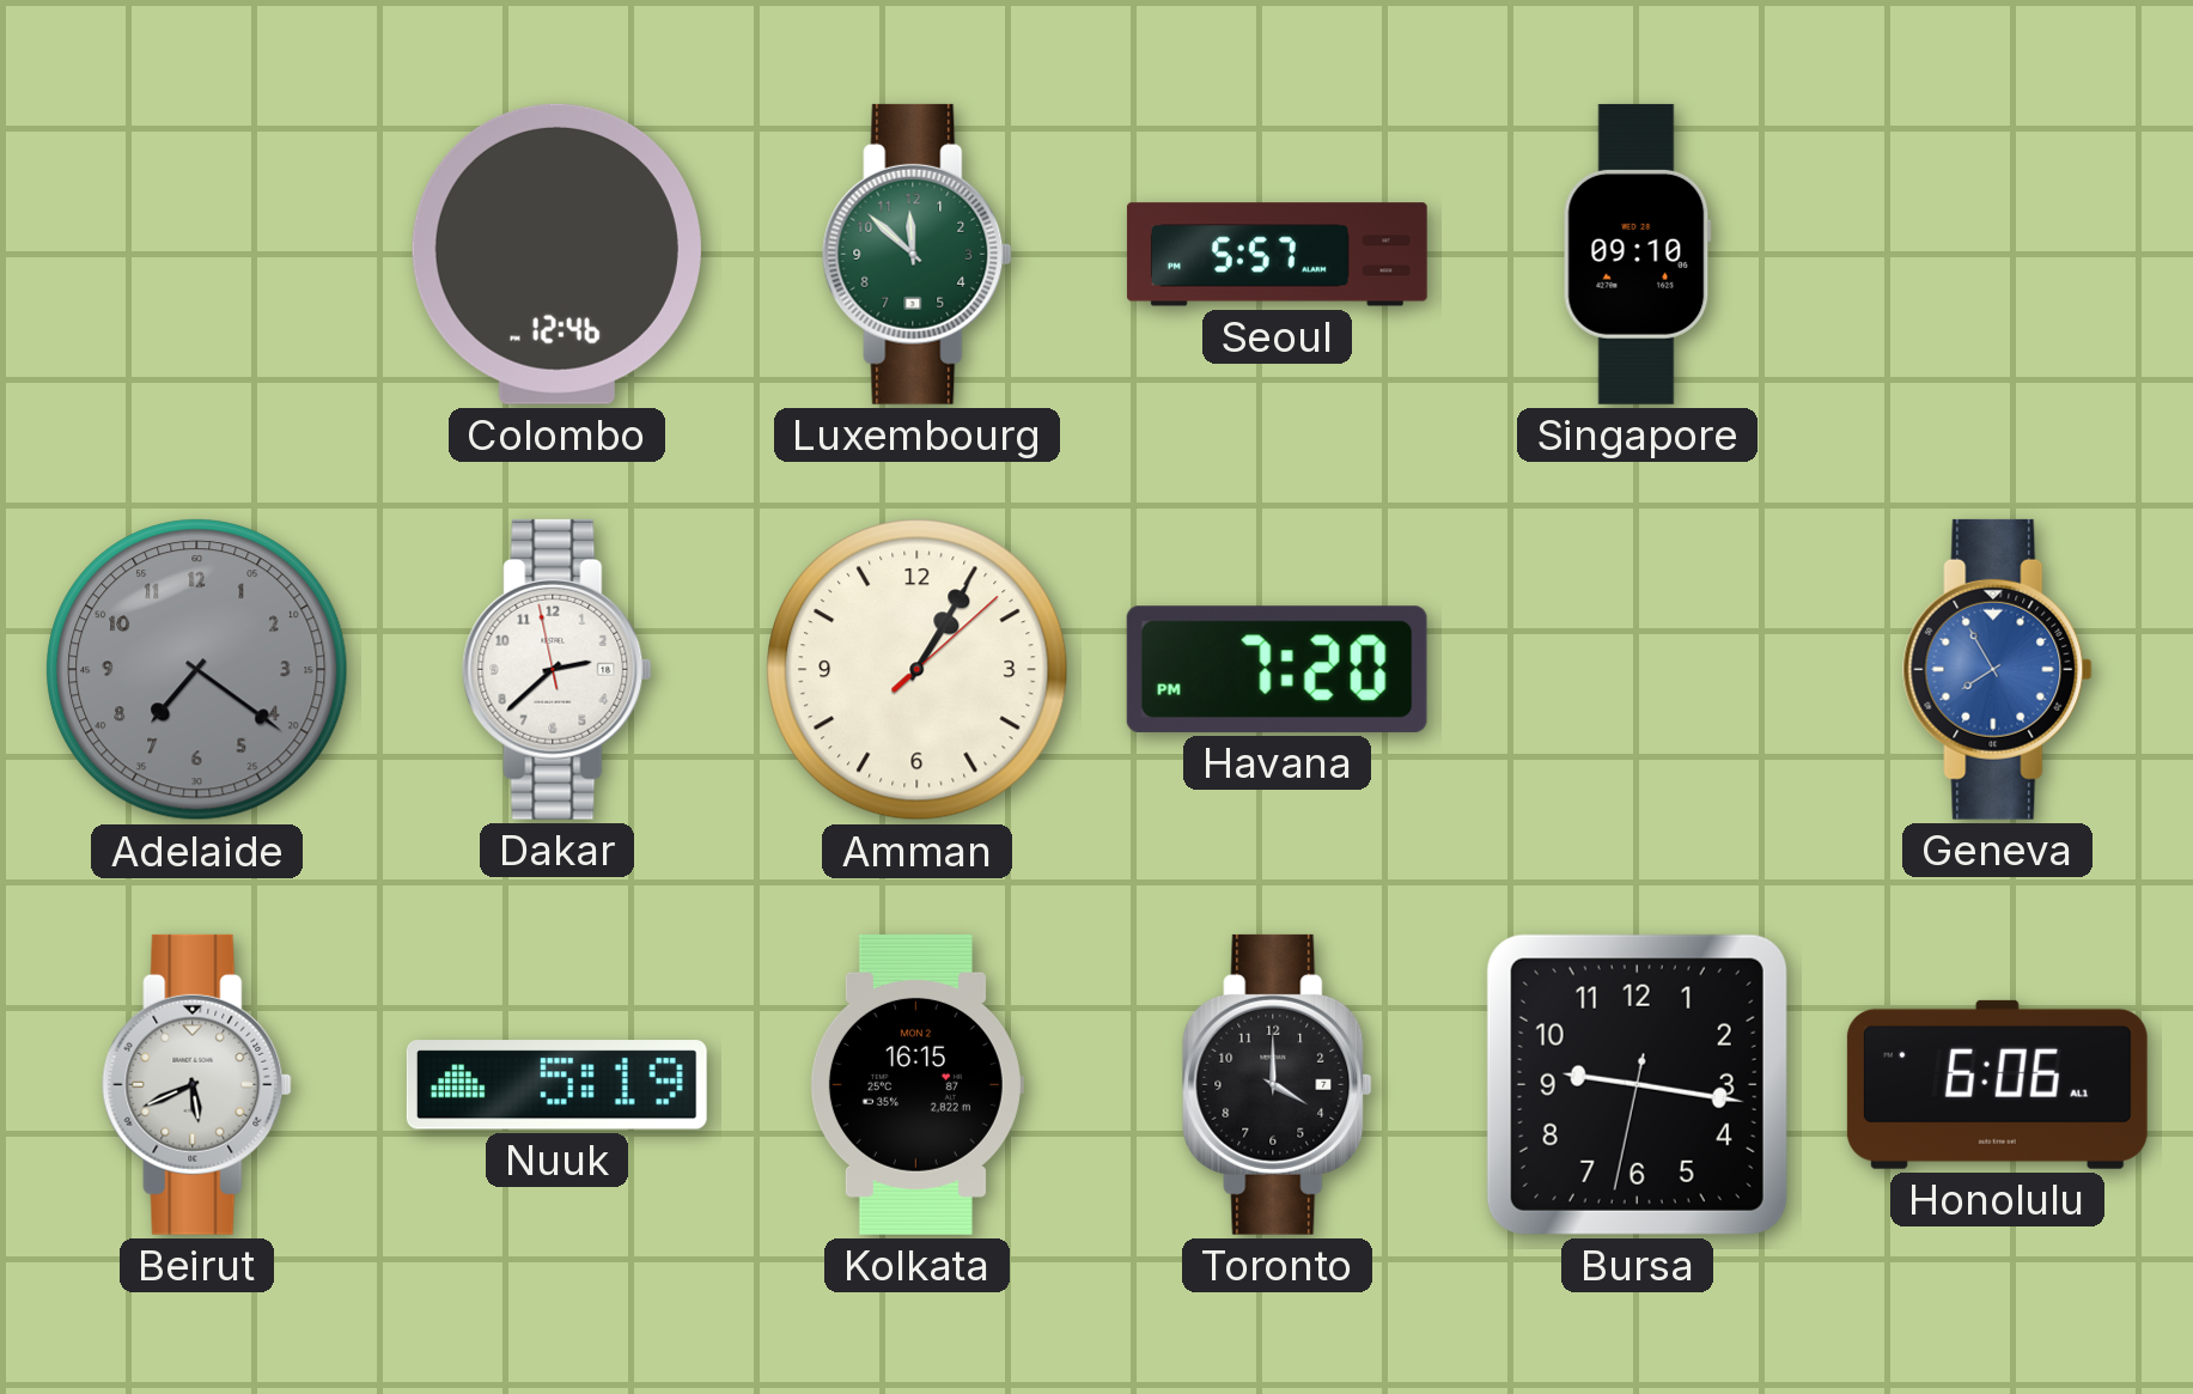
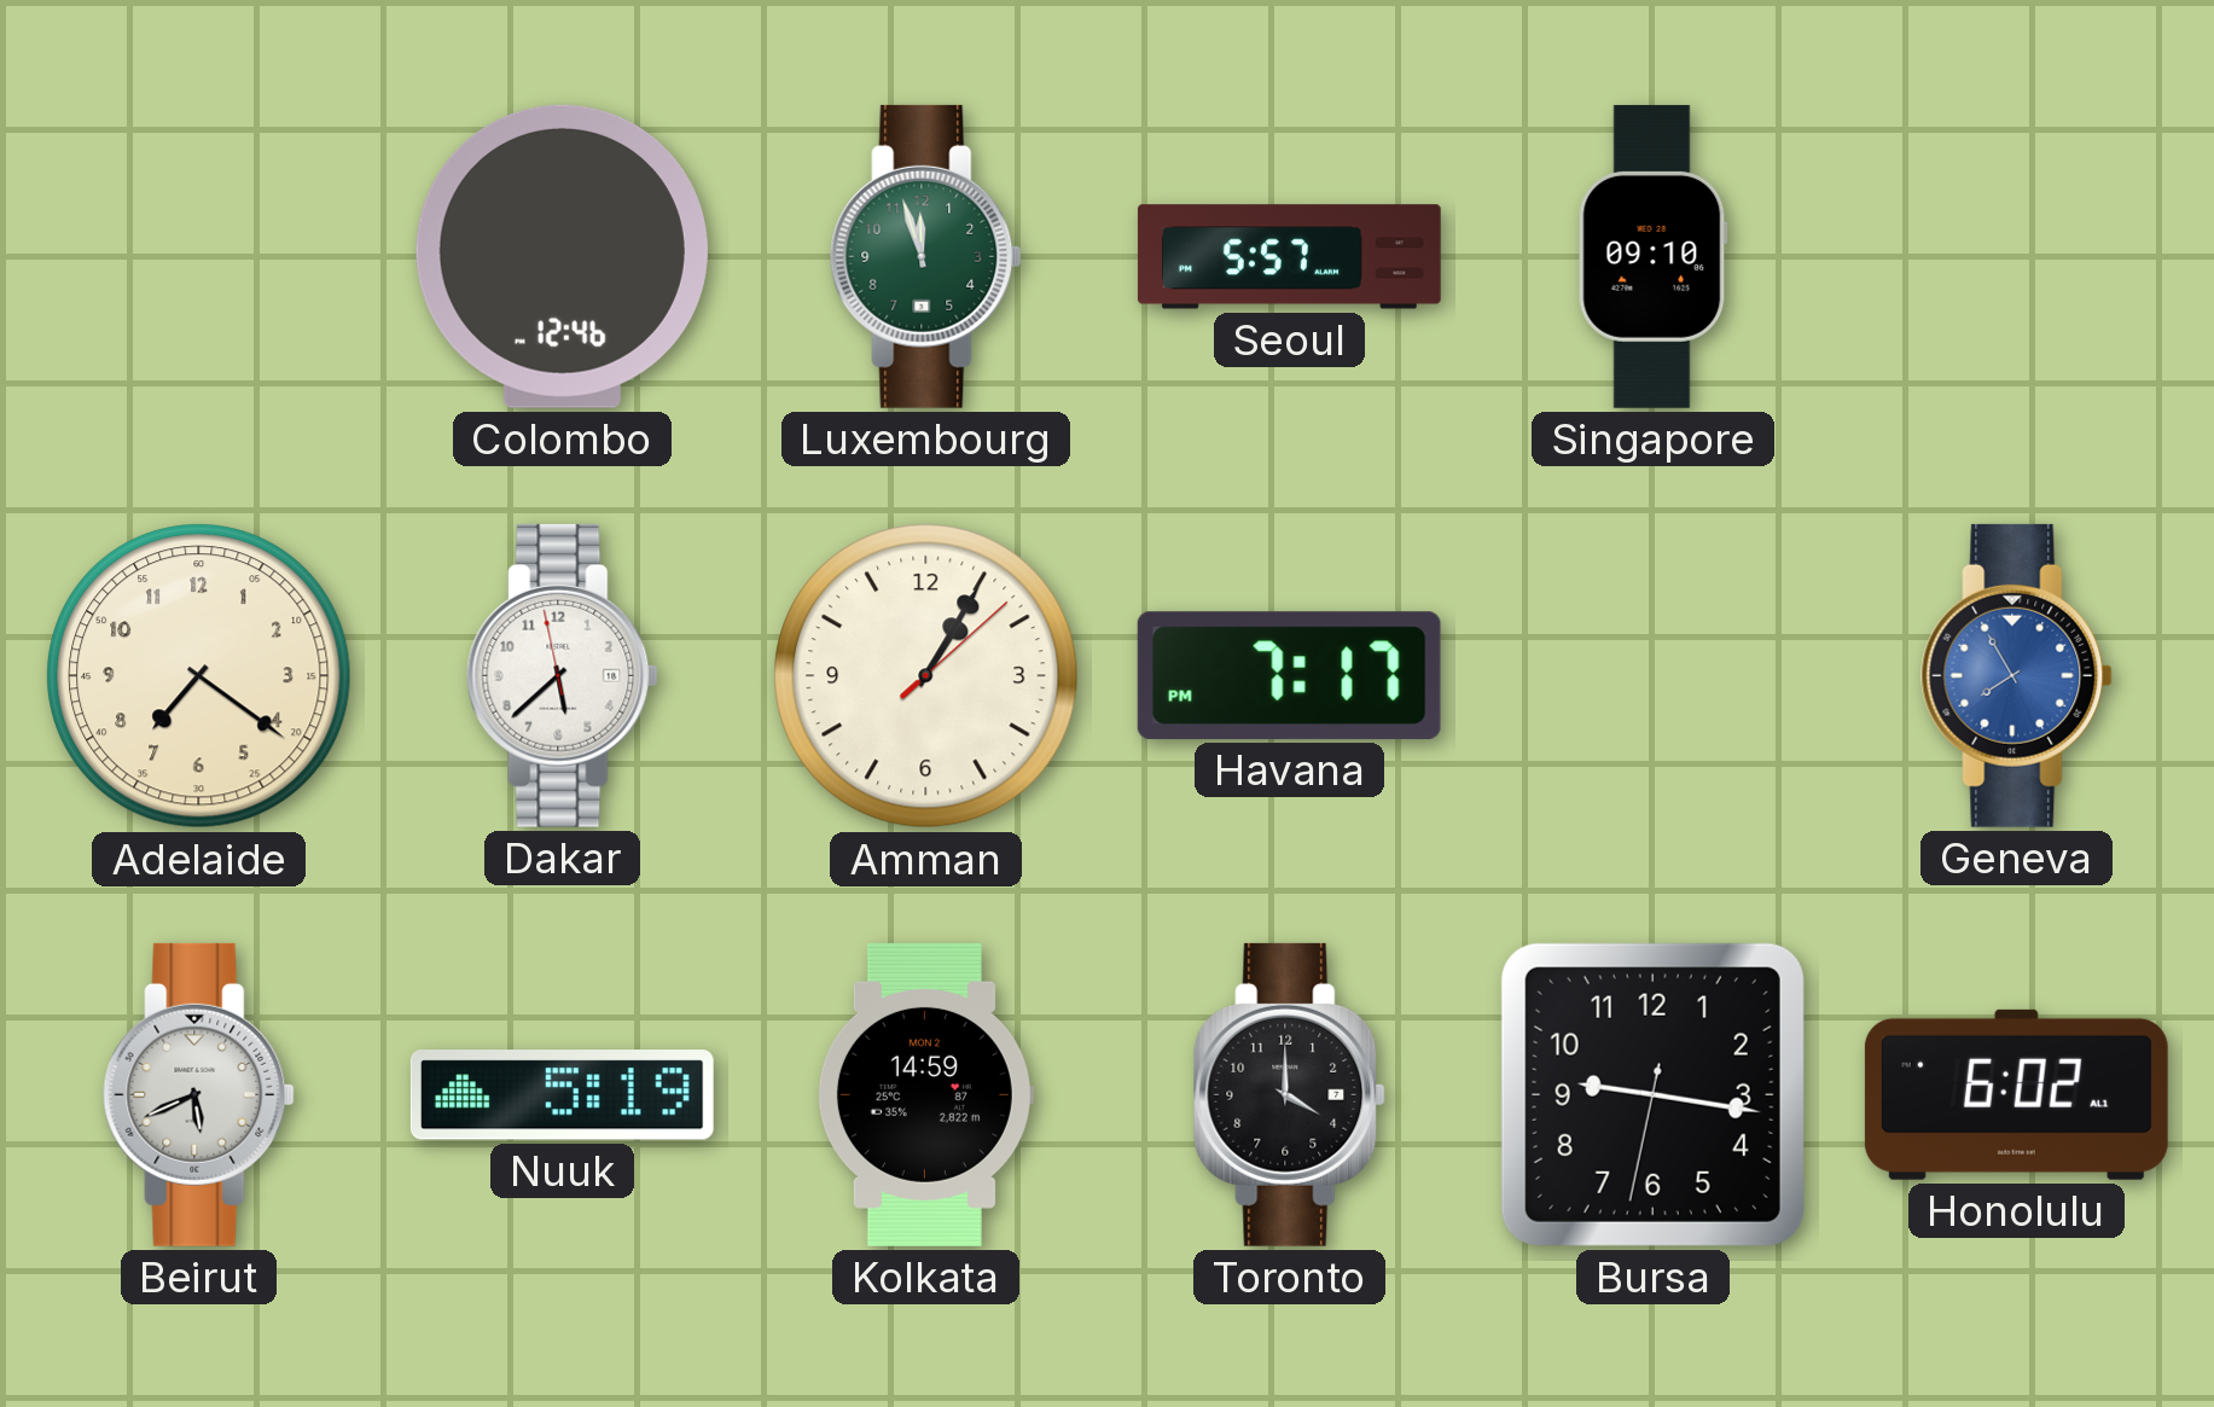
Luxembourg: 11:52 -> 11:57
Adelaide dial: grey -> cream
Dakar: 2:37 -> 5:37
Havana: 7:20 -> 7:17
Kolkata: 16:15 -> 14:59
Honolulu: 6:06 -> 6:02
